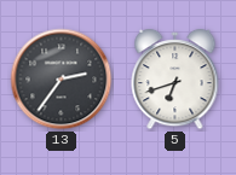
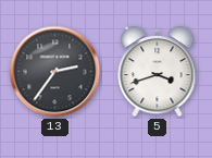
5: 6:42 -> 3:42
